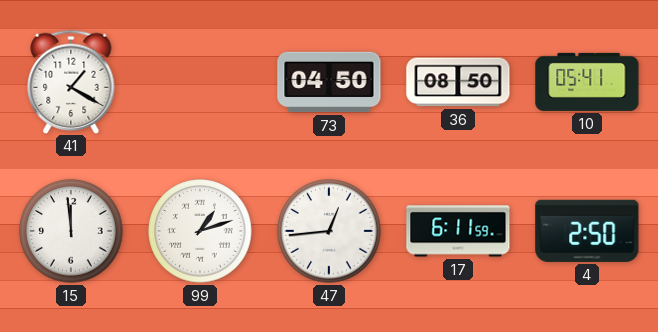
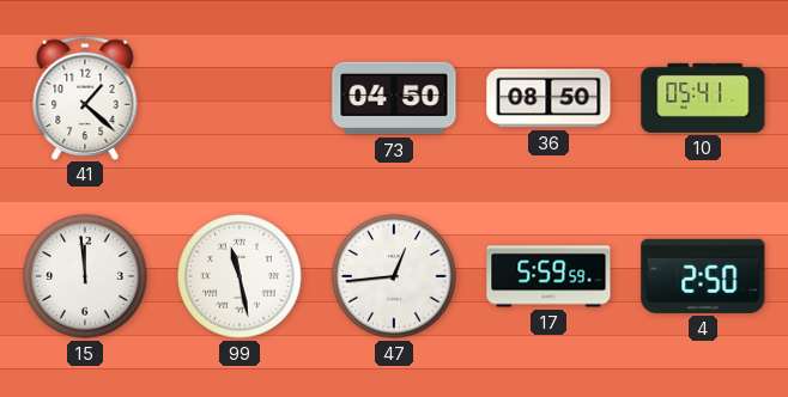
41: 1:20 -> 1:22
99: 1:12 -> 11:28
17: 6:11 -> 5:59
